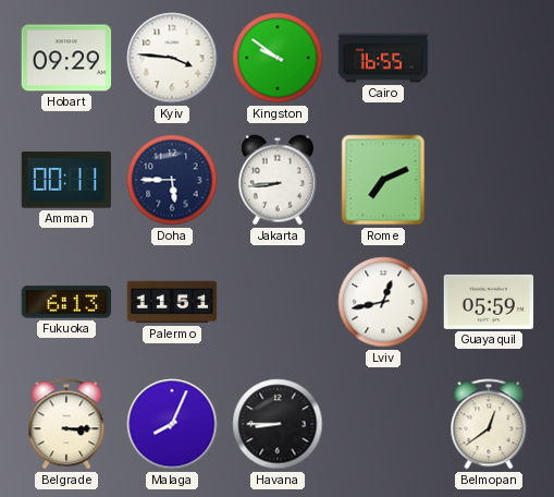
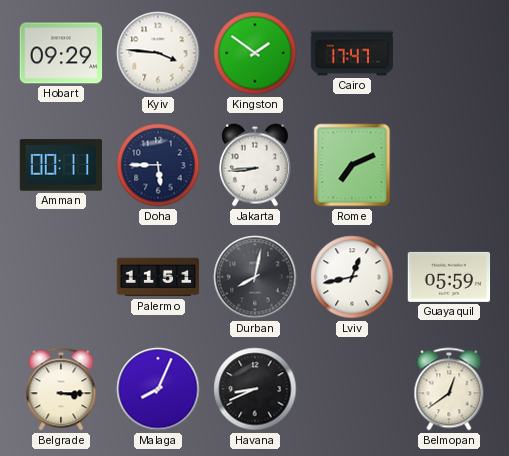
Kingston: 9:51 -> 1:51
Cairo: 16:55 -> 17:47
Fukuoka: 6:13 -> none
Durban: none -> 8:02
Havana: 8:45 -> 8:41
